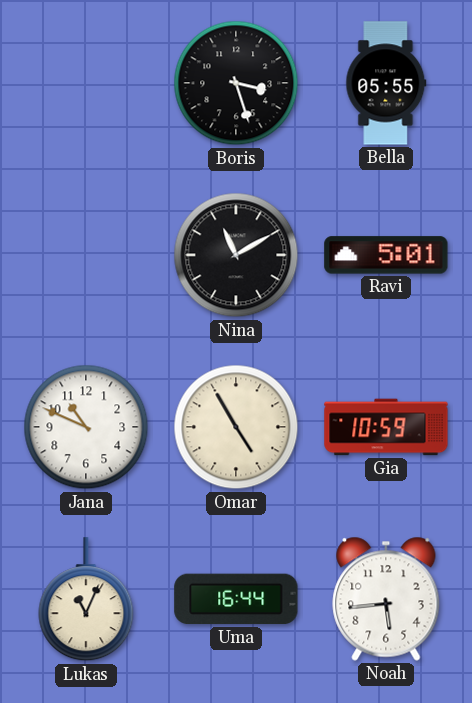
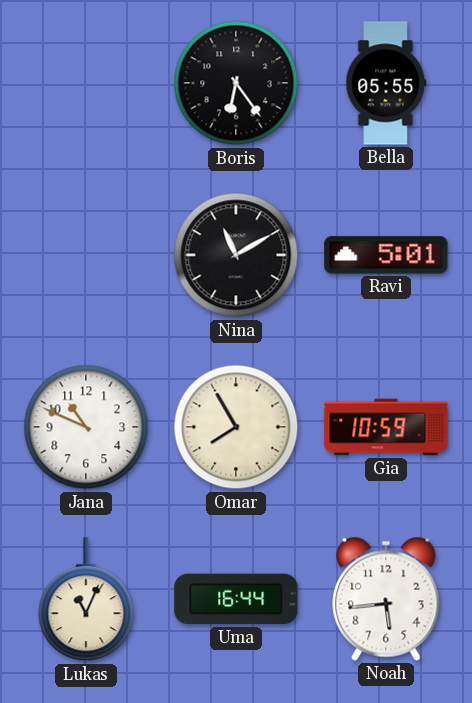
Boris: 3:27 -> 6:24
Omar: 4:55 -> 7:55
